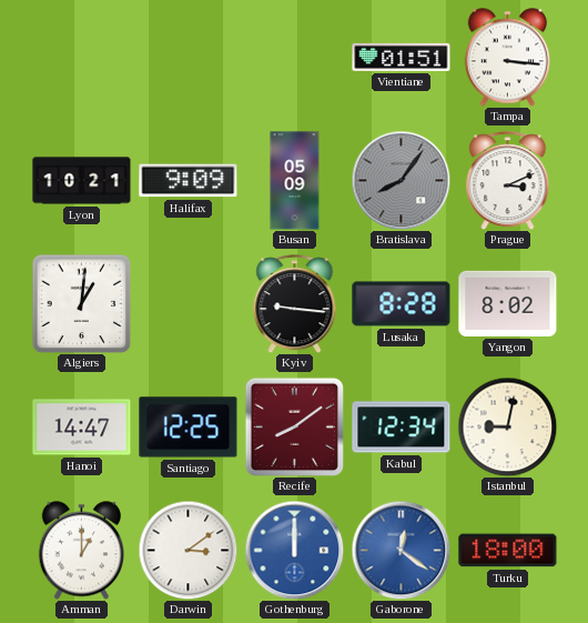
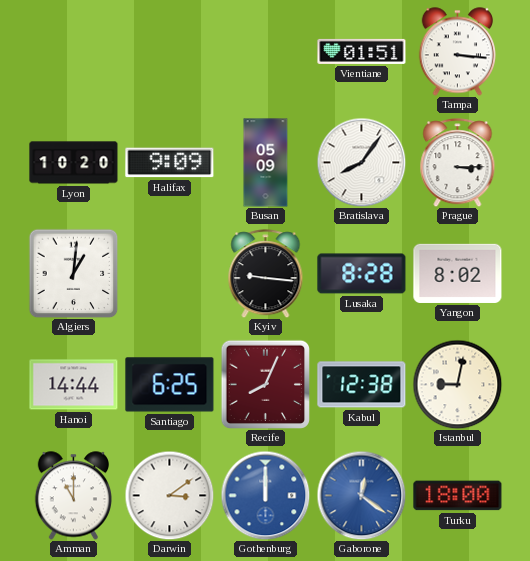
Lyon: 10:21 -> 10:20
Bratislava dial: grey -> white
Prague: 3:11 -> 3:15
Hanoi: 14:47 -> 14:44
Santiago: 12:25 -> 6:25
Recife: 8:09 -> 8:04
Kabul: 12:34 -> 12:38
Amman: 1:00 -> 11:00
